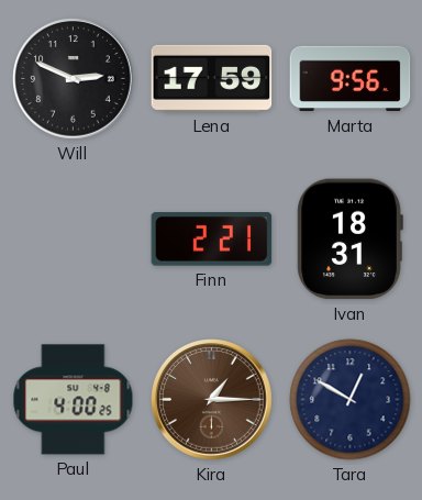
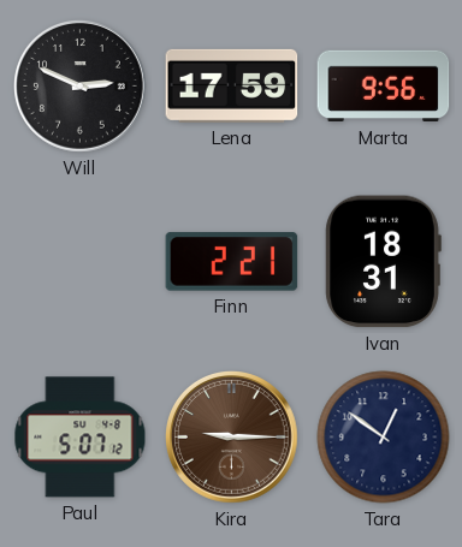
Paul: 4:00 -> 5:07
Kira: 1:15 -> 9:15
Tara: 12:50 -> 12:51
